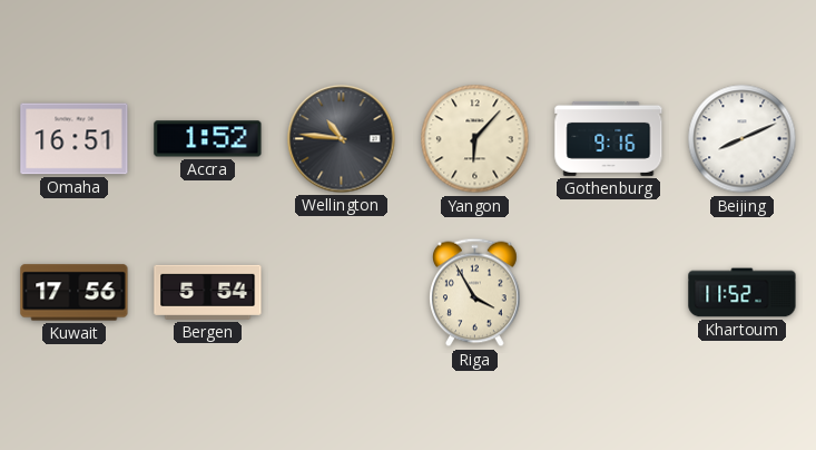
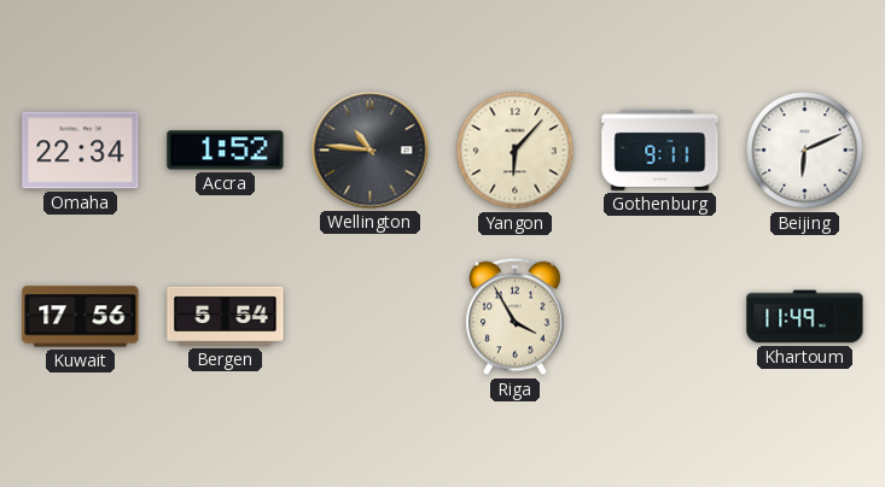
Omaha: 16:51 -> 22:34
Gothenburg: 9:16 -> 9:11
Beijing: 8:11 -> 6:11
Khartoum: 11:52 -> 11:49
